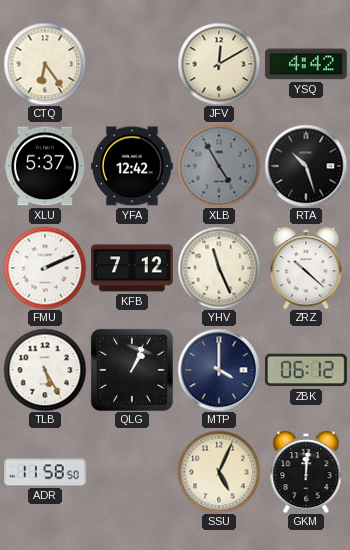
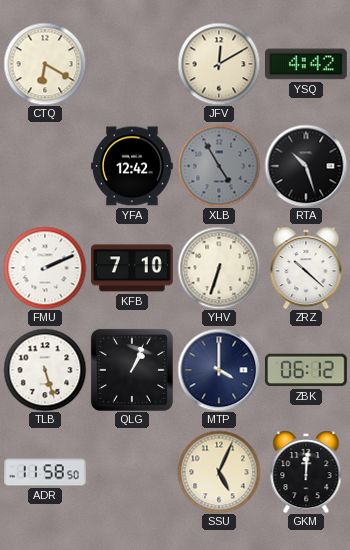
CTQ: 6:24 -> 6:20
XLU: 5:37 -> none
KFB: 7:12 -> 7:10
YHV: 11:26 -> 6:33
TLB: 5:25 -> 5:27
